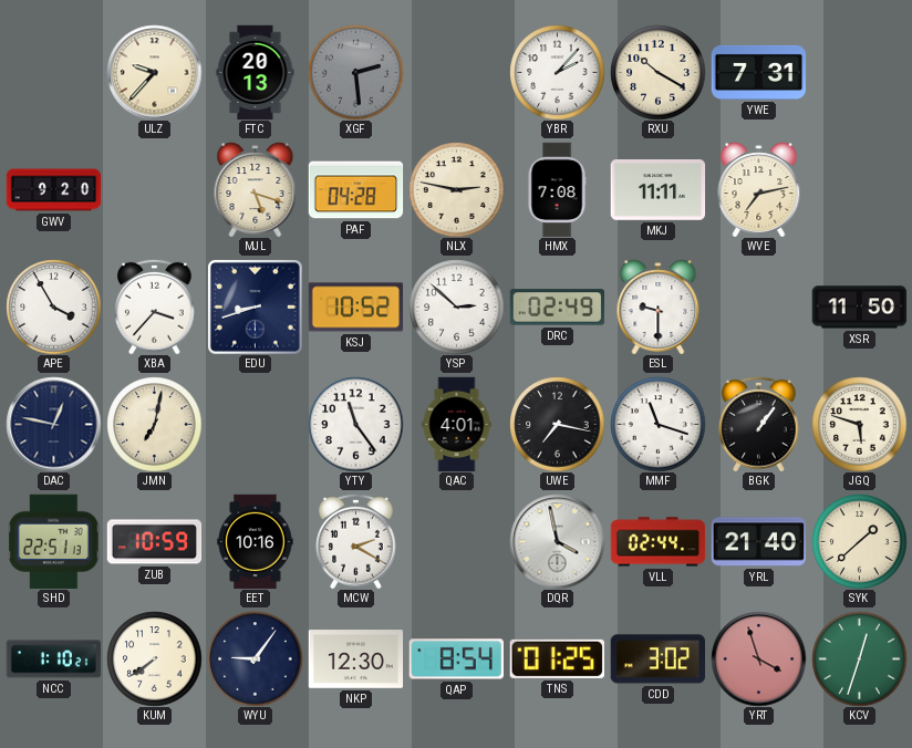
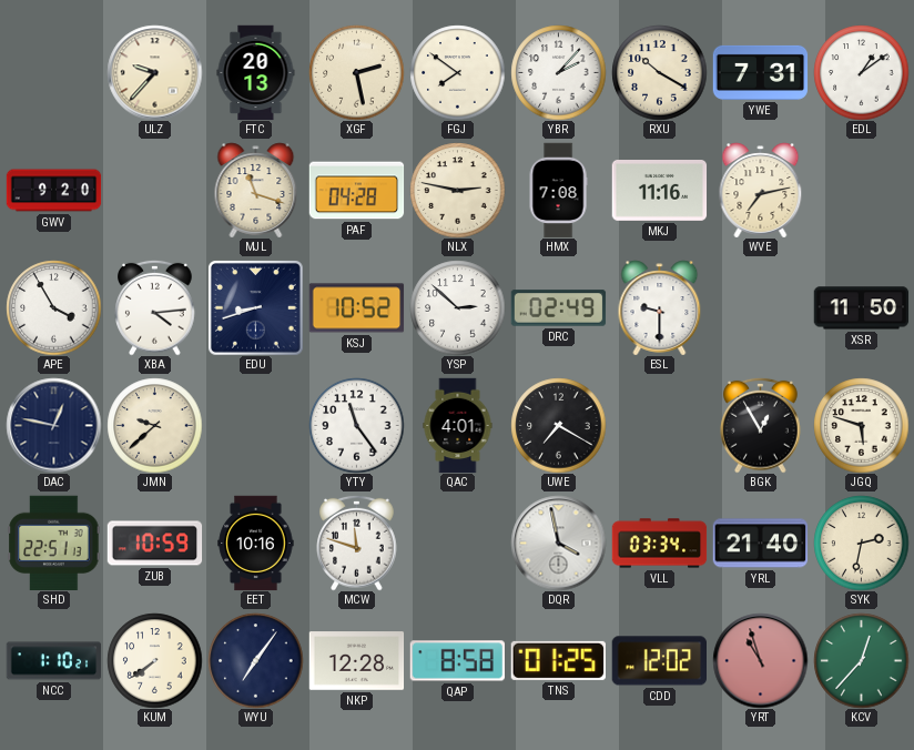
XGF: 2:29 -> 2:28
XGF dial: grey -> cream
FGJ: none -> 7:51
EDL: none -> 1:09
MJL: 5:18 -> 11:18
MKJ: 11:11 -> 11:16
XBA: 3:37 -> 4:14
JMN: 7:02 -> 9:38
UWE: 7:17 -> 7:20
MMF: 11:18 -> none
BGK: 1:06 -> 12:55
MCW: 2:20 -> 11:48
VLL: 02:44 -> 03:34
SYK: 1:38 -> 2:32
WYU: 9:06 -> 7:06
NKP: 12:30 -> 12:28
QAP: 8:54 -> 8:58
CDD: 3:02 -> 12:02
YRT: 3:57 -> 10:57
KCV: 12:33 -> 12:37
